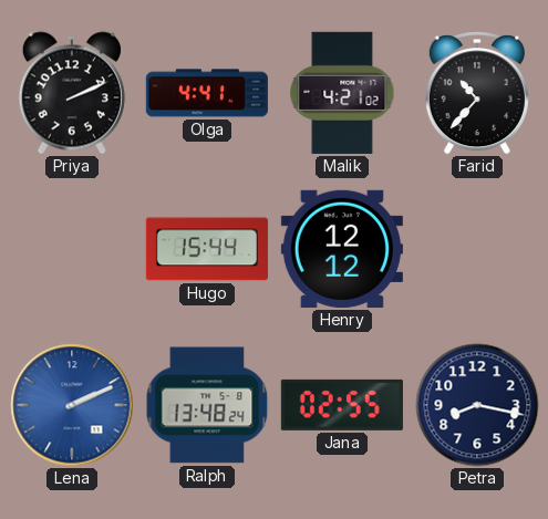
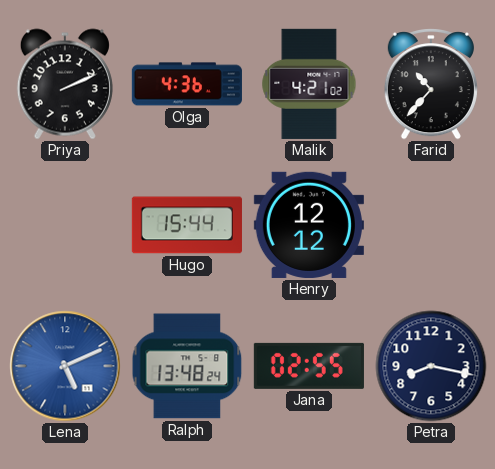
Olga: 4:41 -> 4:36
Lena: 2:11 -> 5:11
